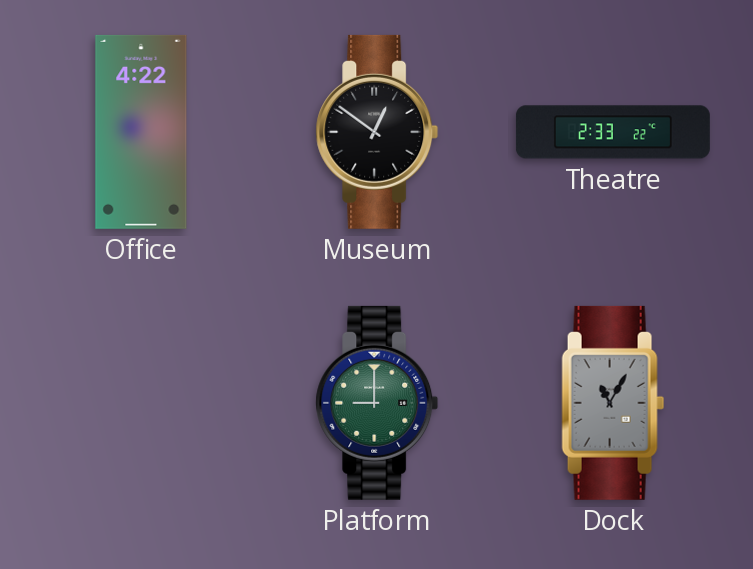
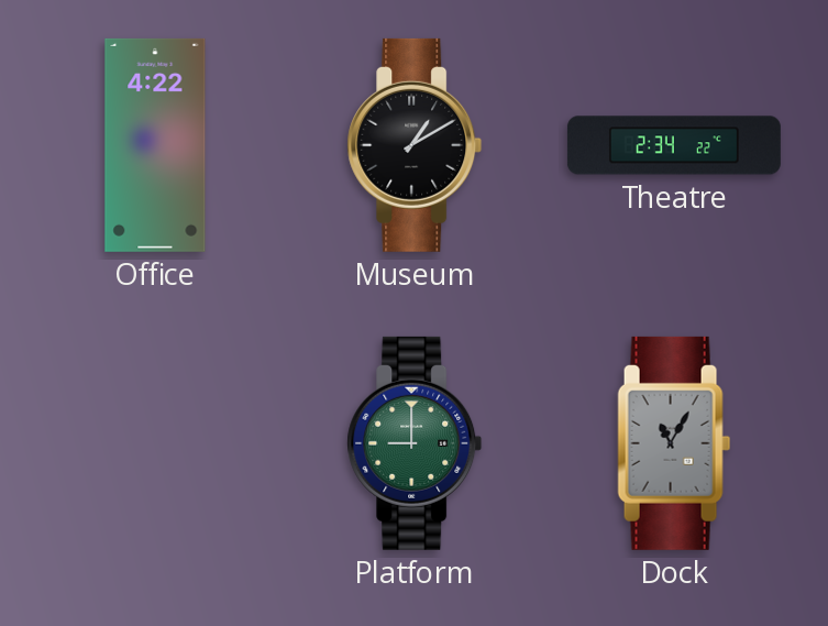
Museum: 12:51 -> 1:10
Theatre: 2:33 -> 2:34
